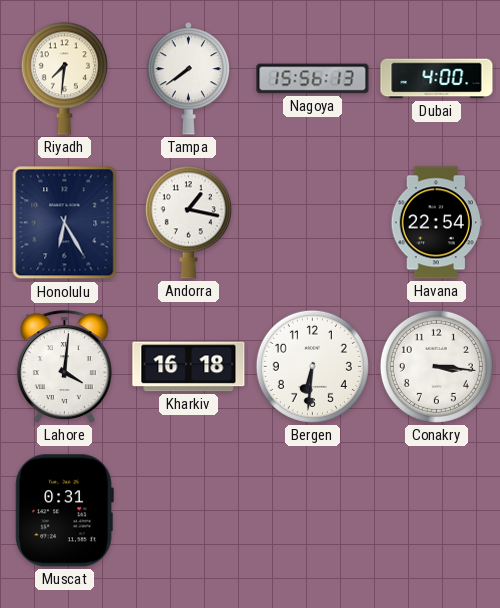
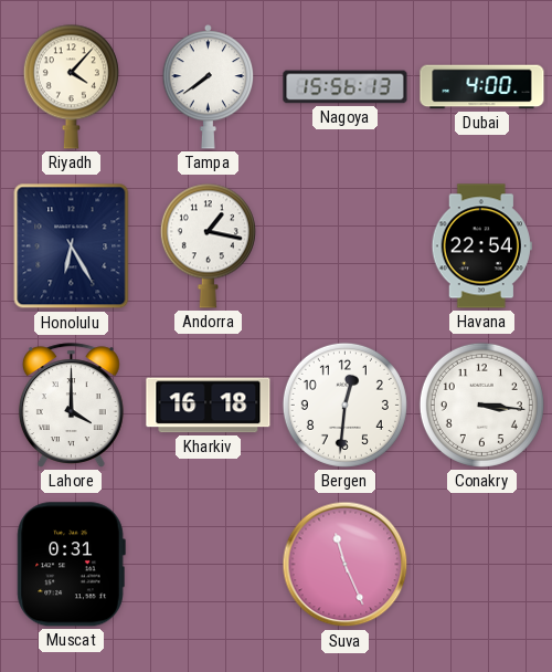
Riyadh: 7:31 -> 4:07
Lahore: 4:01 -> 4:00
Bergen: 6:31 -> 12:31
Suva: none -> 11:26
